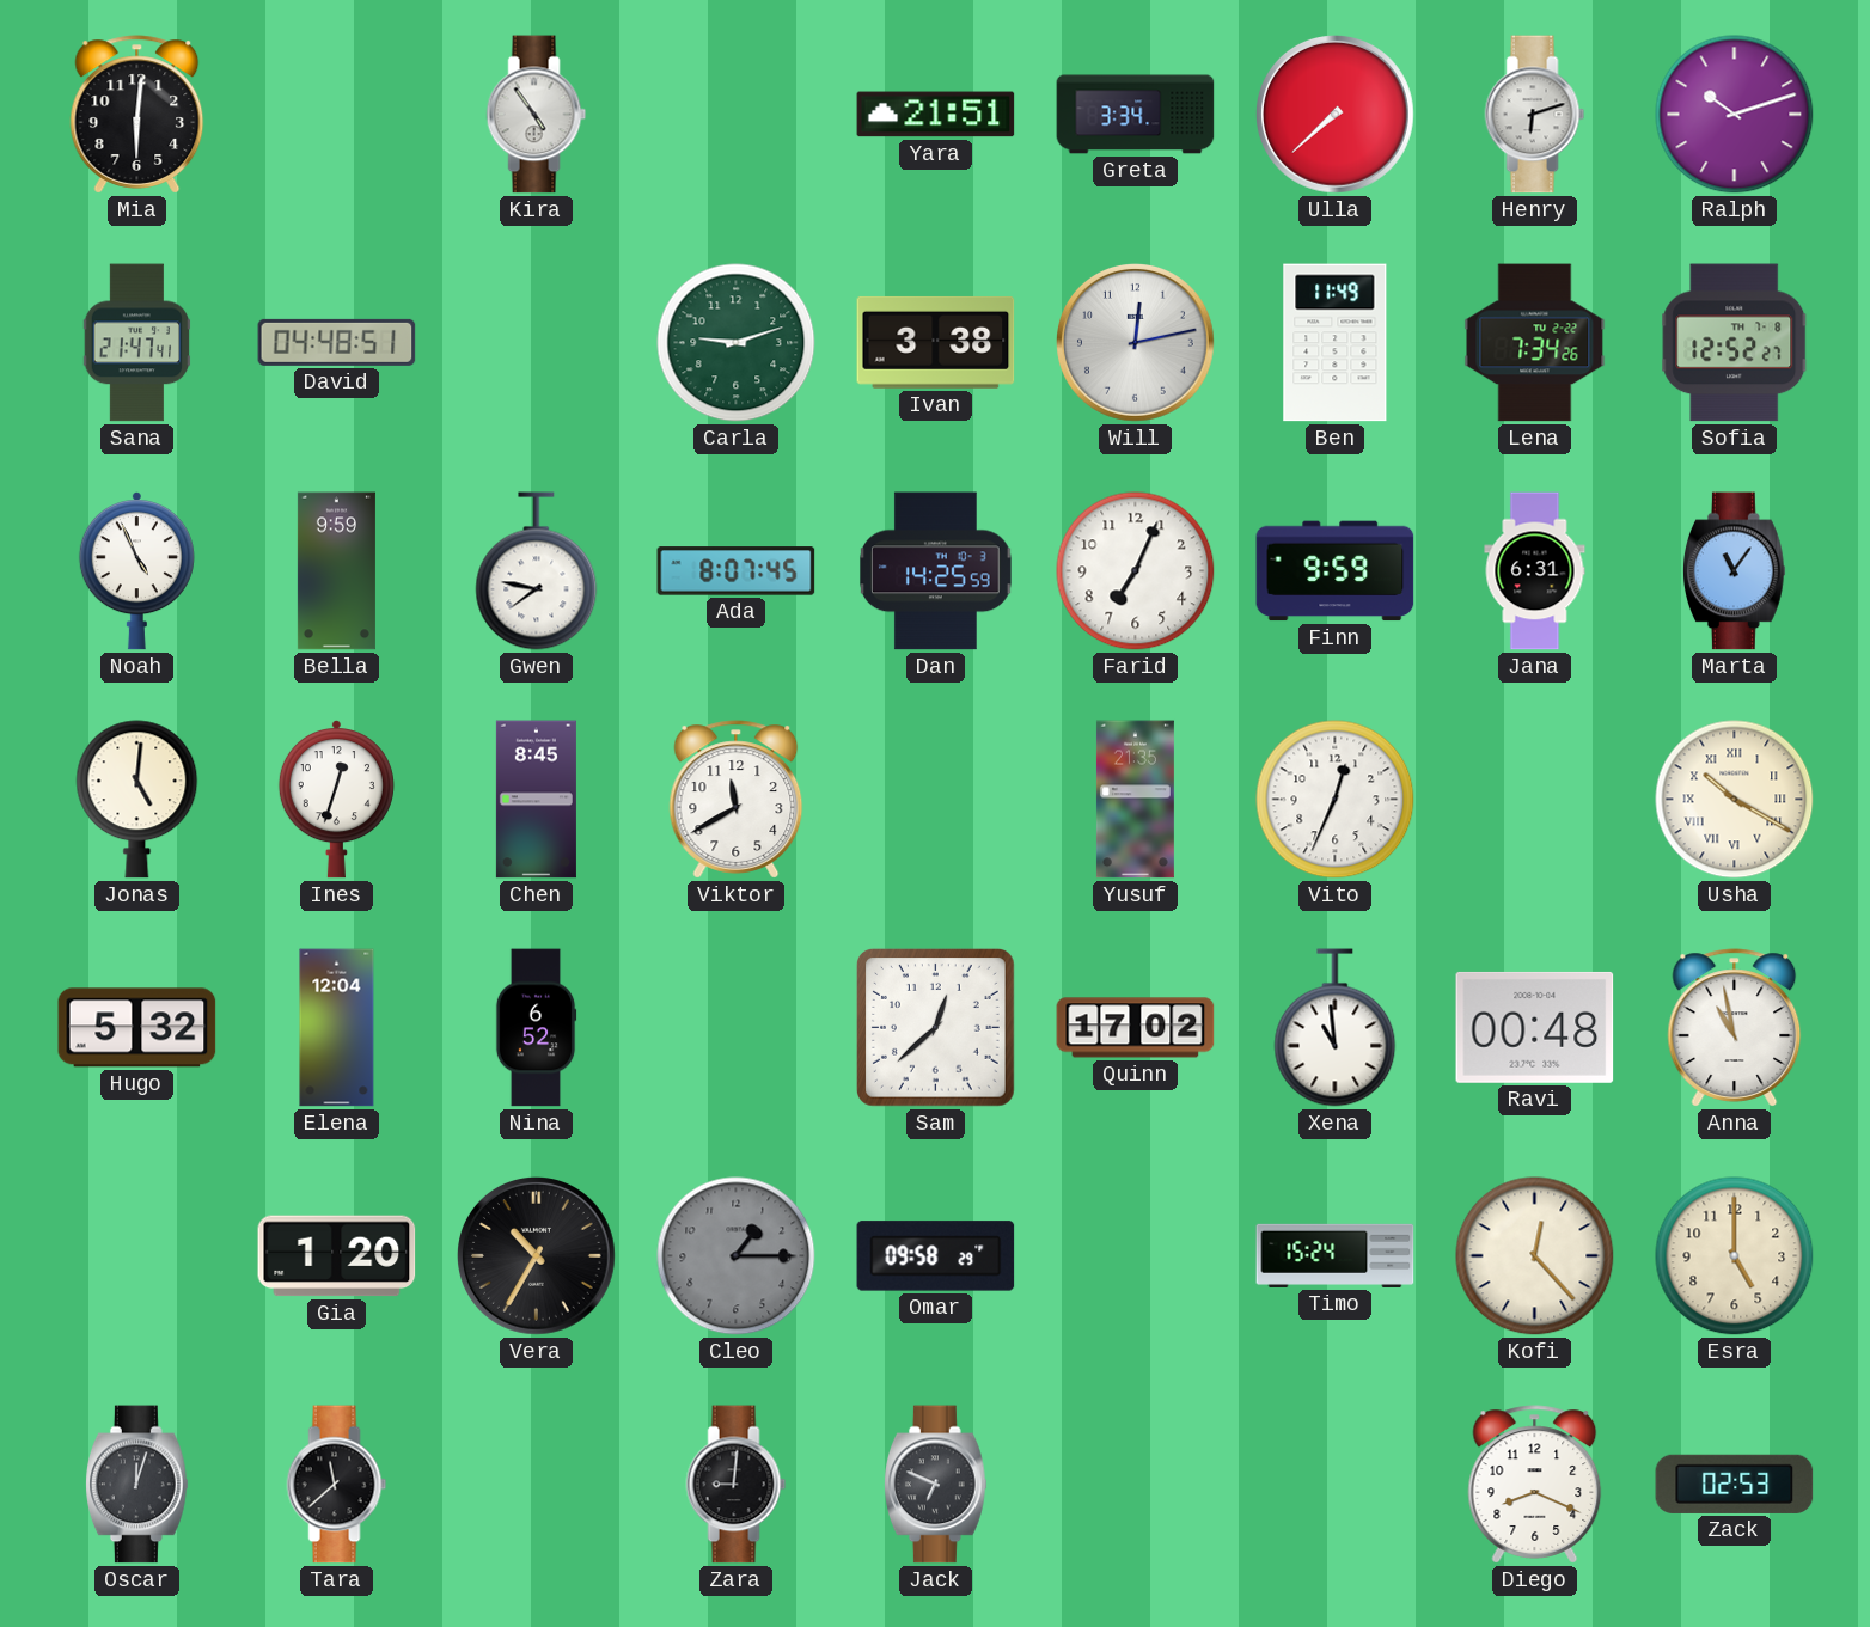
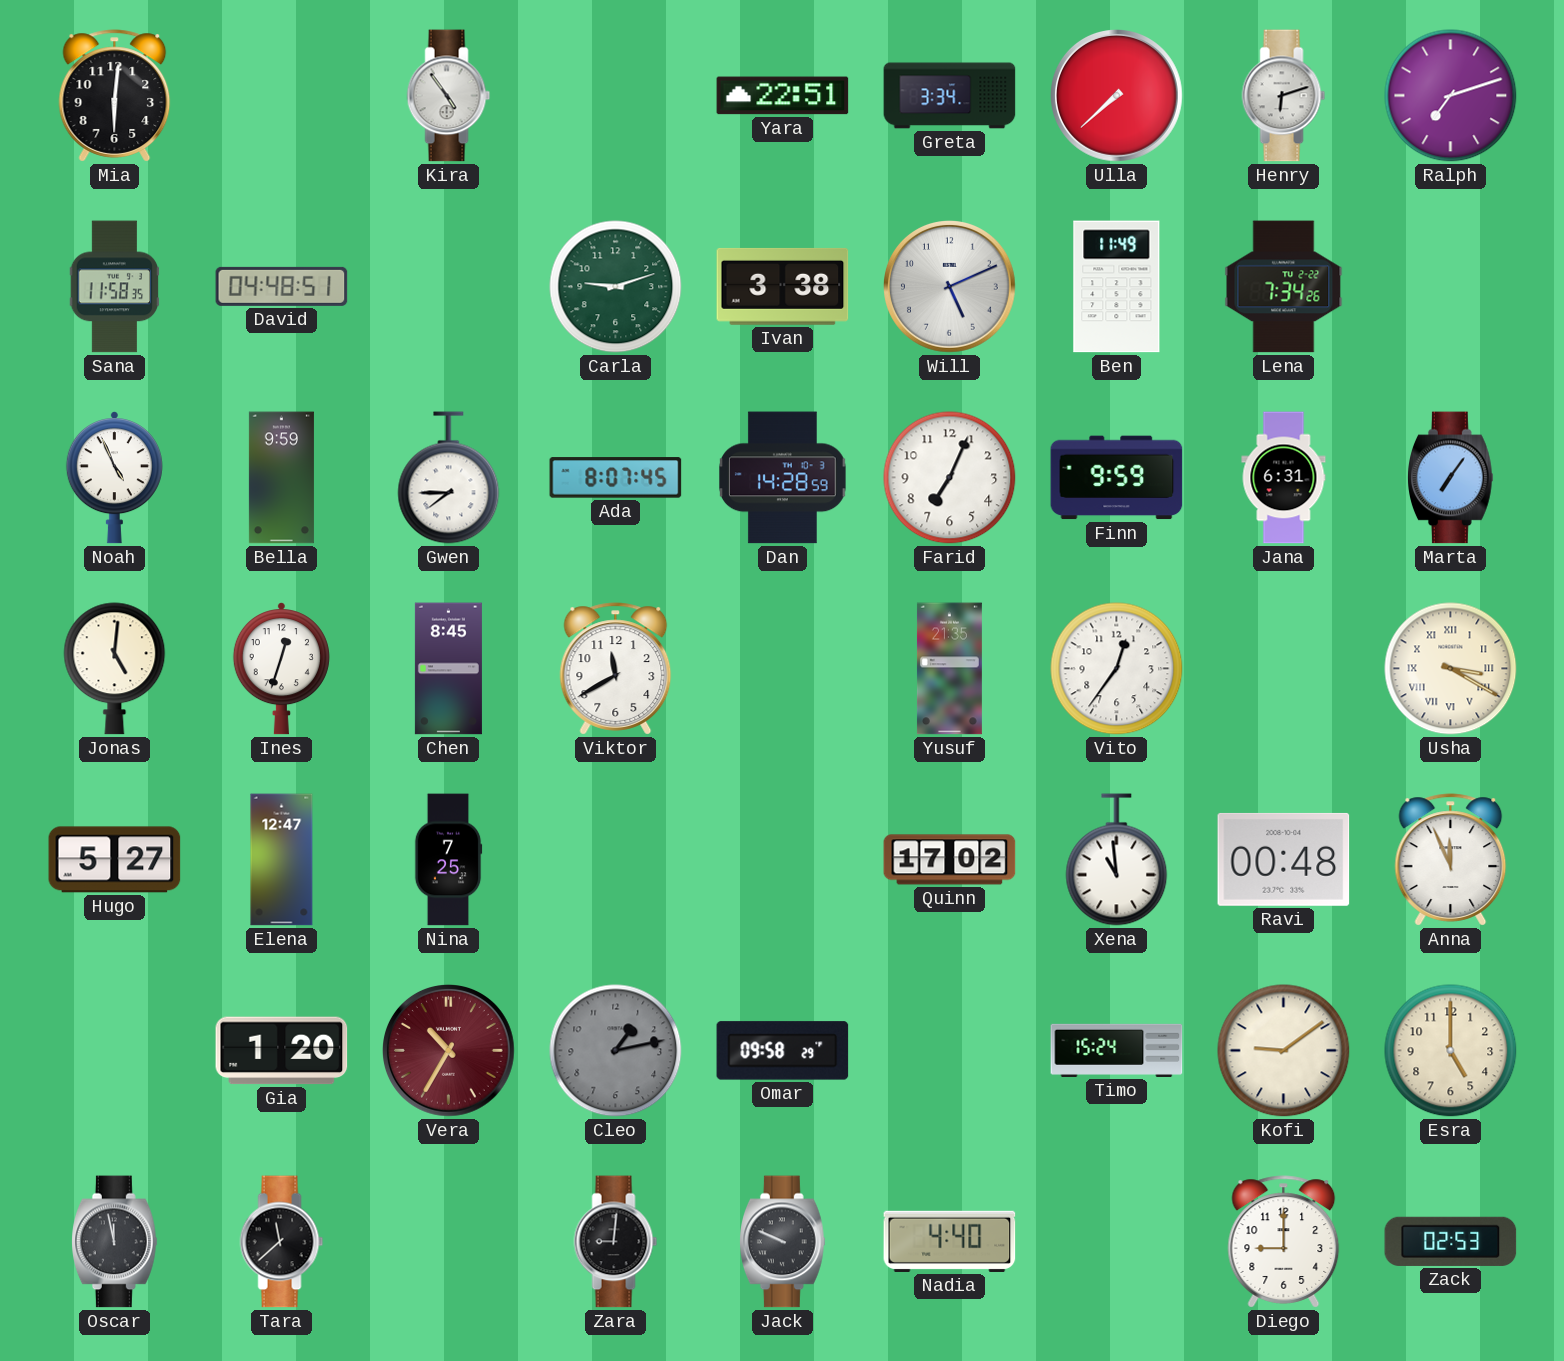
Yara: 21:51 -> 22:51
Ralph: 10:12 -> 7:12
Sana: 21:47 -> 11:58
Will: 12:13 -> 5:11
Sofia: 12:52 -> none
Gwen: 7:47 -> 7:45
Dan: 14:25 -> 14:28
Marta: 11:06 -> 7:06
Vito: 12:34 -> 12:36
Usha: 10:20 -> 3:20
Hugo: 5:32 -> 5:27
Elena: 12:04 -> 12:47
Nina: 6:52 -> 7:25
Sam: 12:38 -> none
Anna: 10:58 -> 11:56
Vera dial: black -> burgundy
Cleo: 1:15 -> 1:13
Kofi: 12:23 -> 9:09
Oscar: 12:03 -> 11:58
Jack: 6:49 -> 9:49
Nadia: none -> 4:40
Diego: 8:19 -> 9:00
